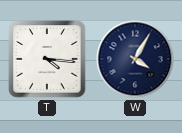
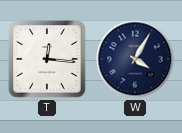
T: 4:16 -> 12:16
